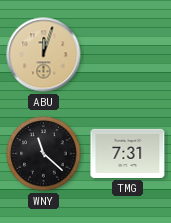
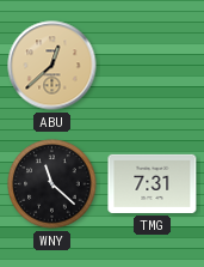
ABU: 12:03 -> 12:38
